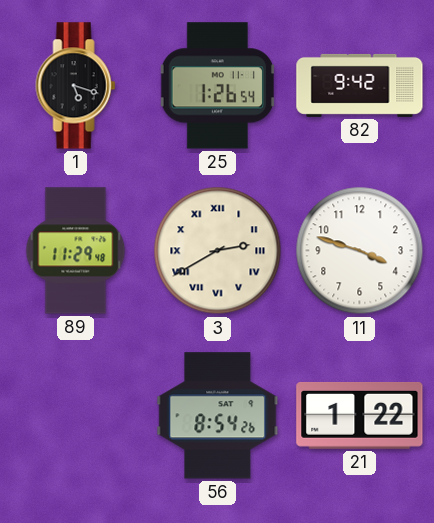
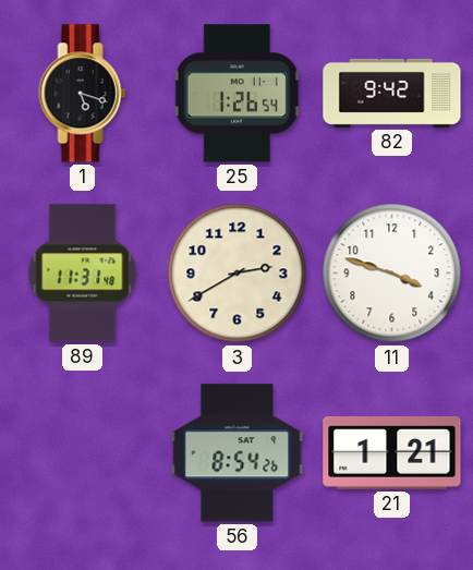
89: 11:29 -> 11:31
3 numerals: Roman -> Arabic
21: 1:22 -> 1:21
